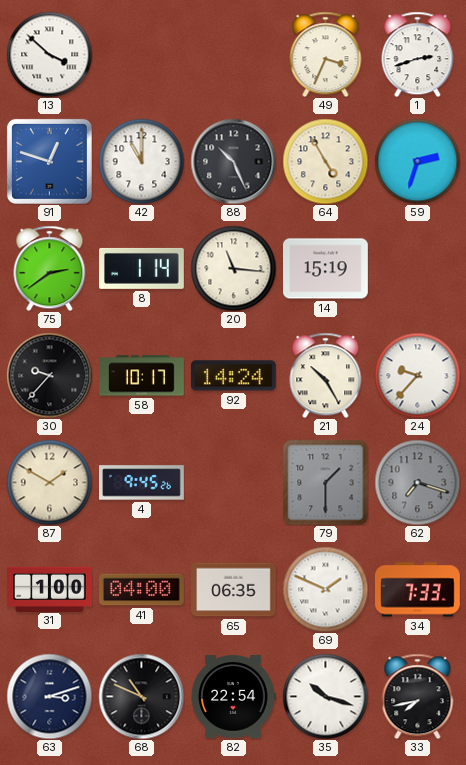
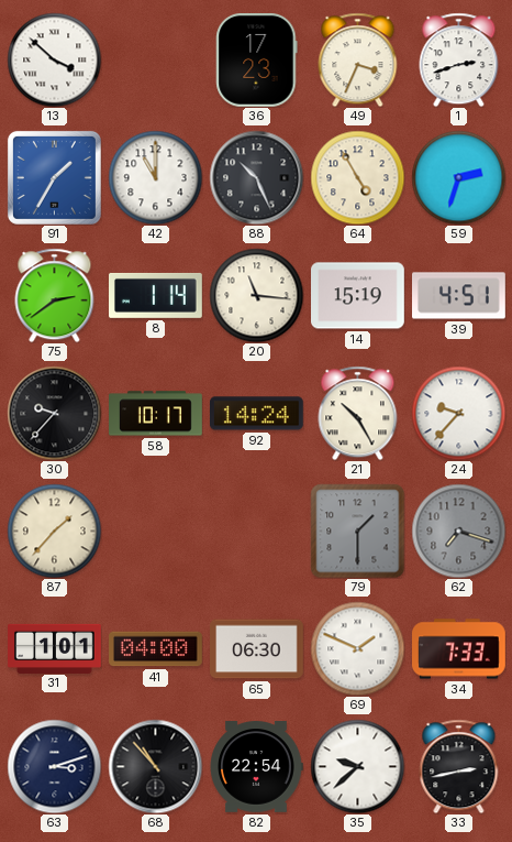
36: none -> 17:23
91: 12:48 -> 1:35
39: none -> 4:51
87: 1:50 -> 1:37
4: 9:45 -> none
31: 1:00 -> 1:01
65: 06:35 -> 06:30
68: 10:49 -> 10:53
35: 10:18 -> 9:38
33: 7:43 -> 2:43
